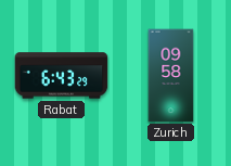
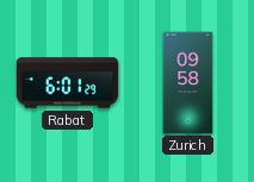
Rabat: 6:43 -> 6:01
